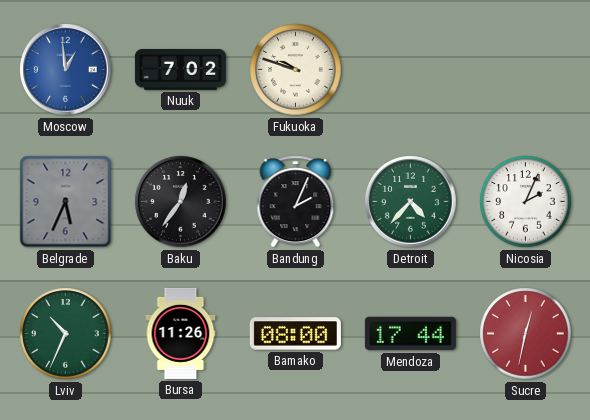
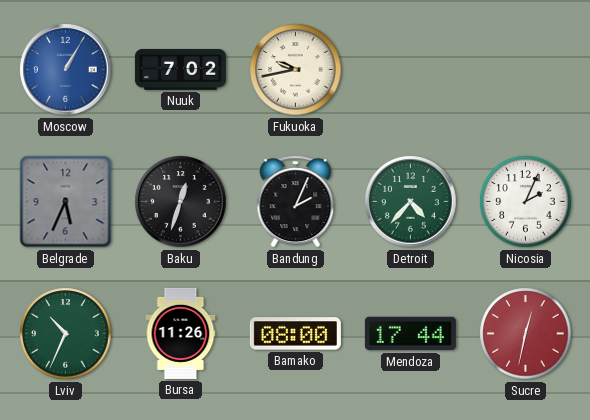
Moscow: 12:59 -> 1:05
Fukuoka: 9:48 -> 9:43
Baku: 12:36 -> 12:33
